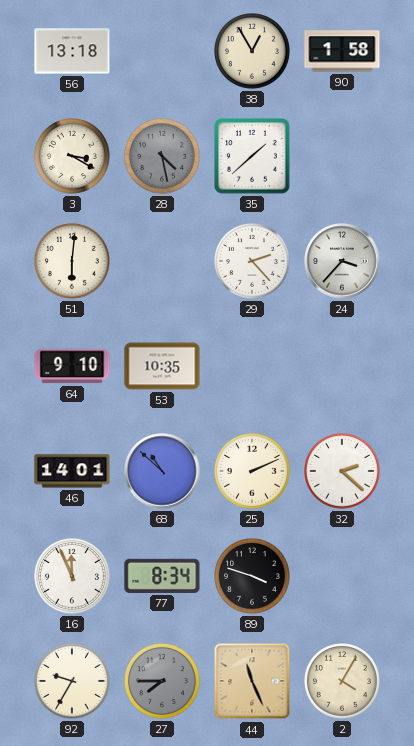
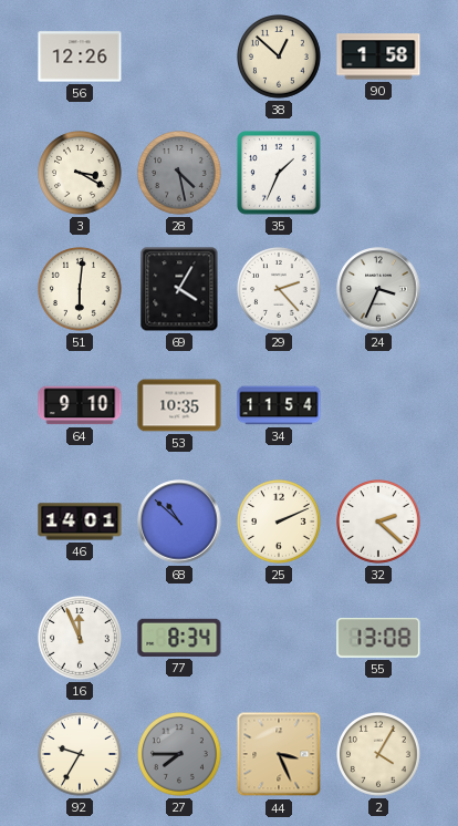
56: 13:18 -> 12:26
38: 12:55 -> 12:52
35: 1:38 -> 1:34
69: none -> 4:05
24: 3:37 -> 3:34
34: none -> 11:54
89: 3:48 -> none
55: none -> 13:08
44: 11:26 -> 3:26
